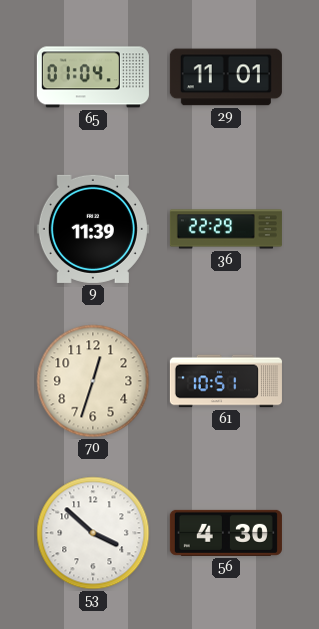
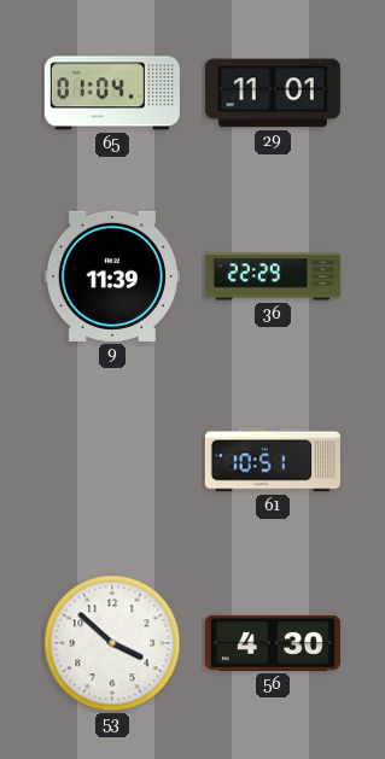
70: 12:33 -> none
